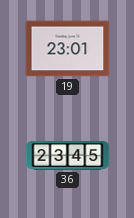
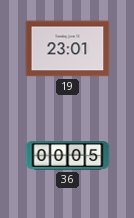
36: 23:45 -> 00:05
